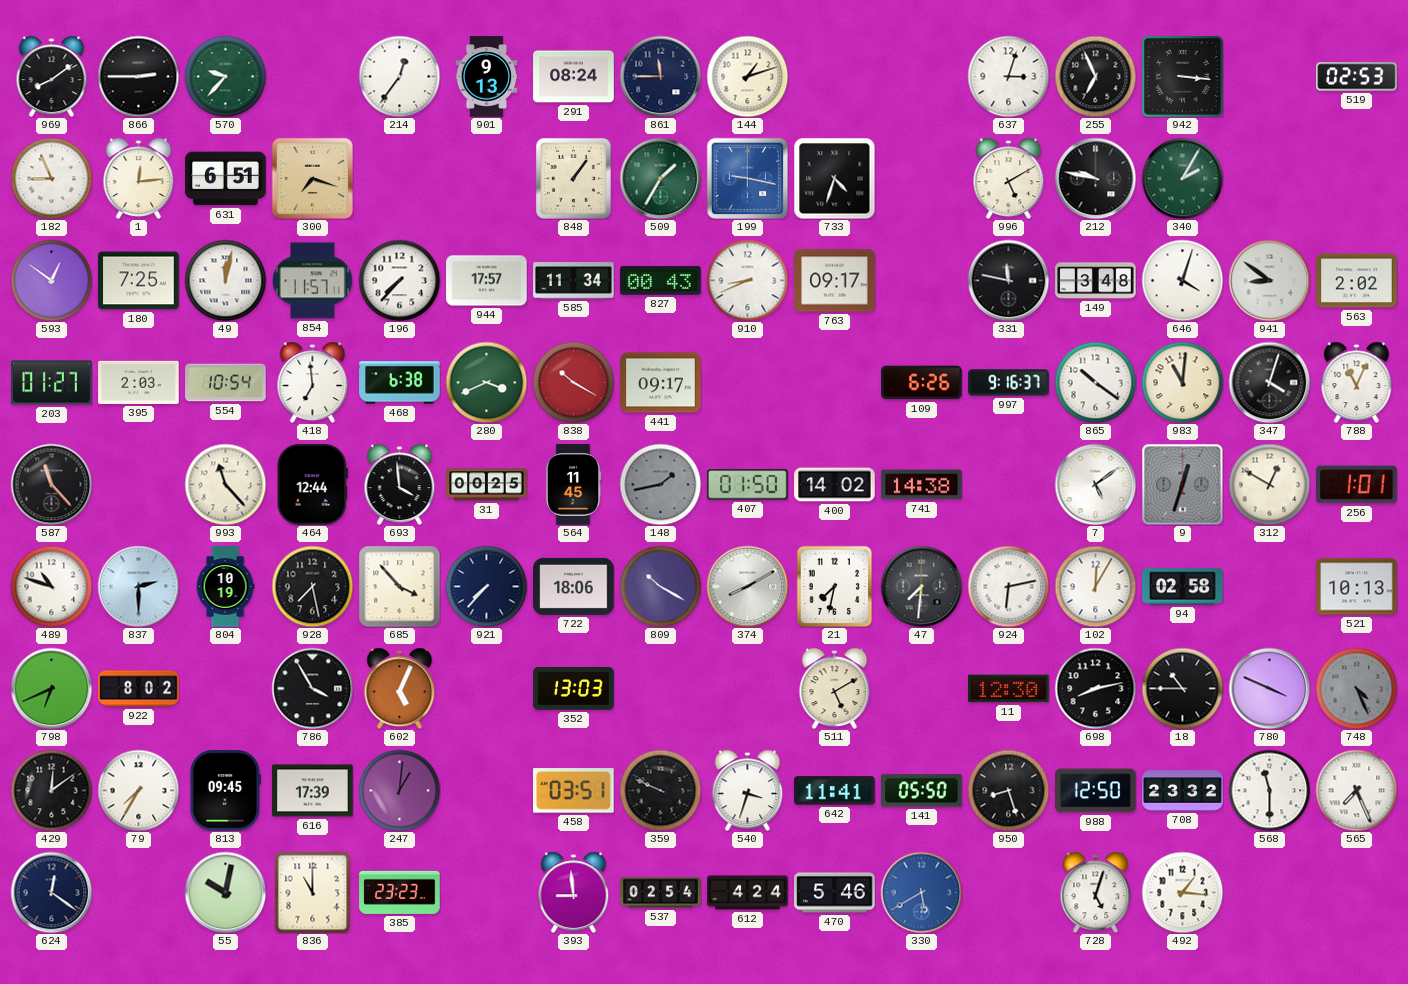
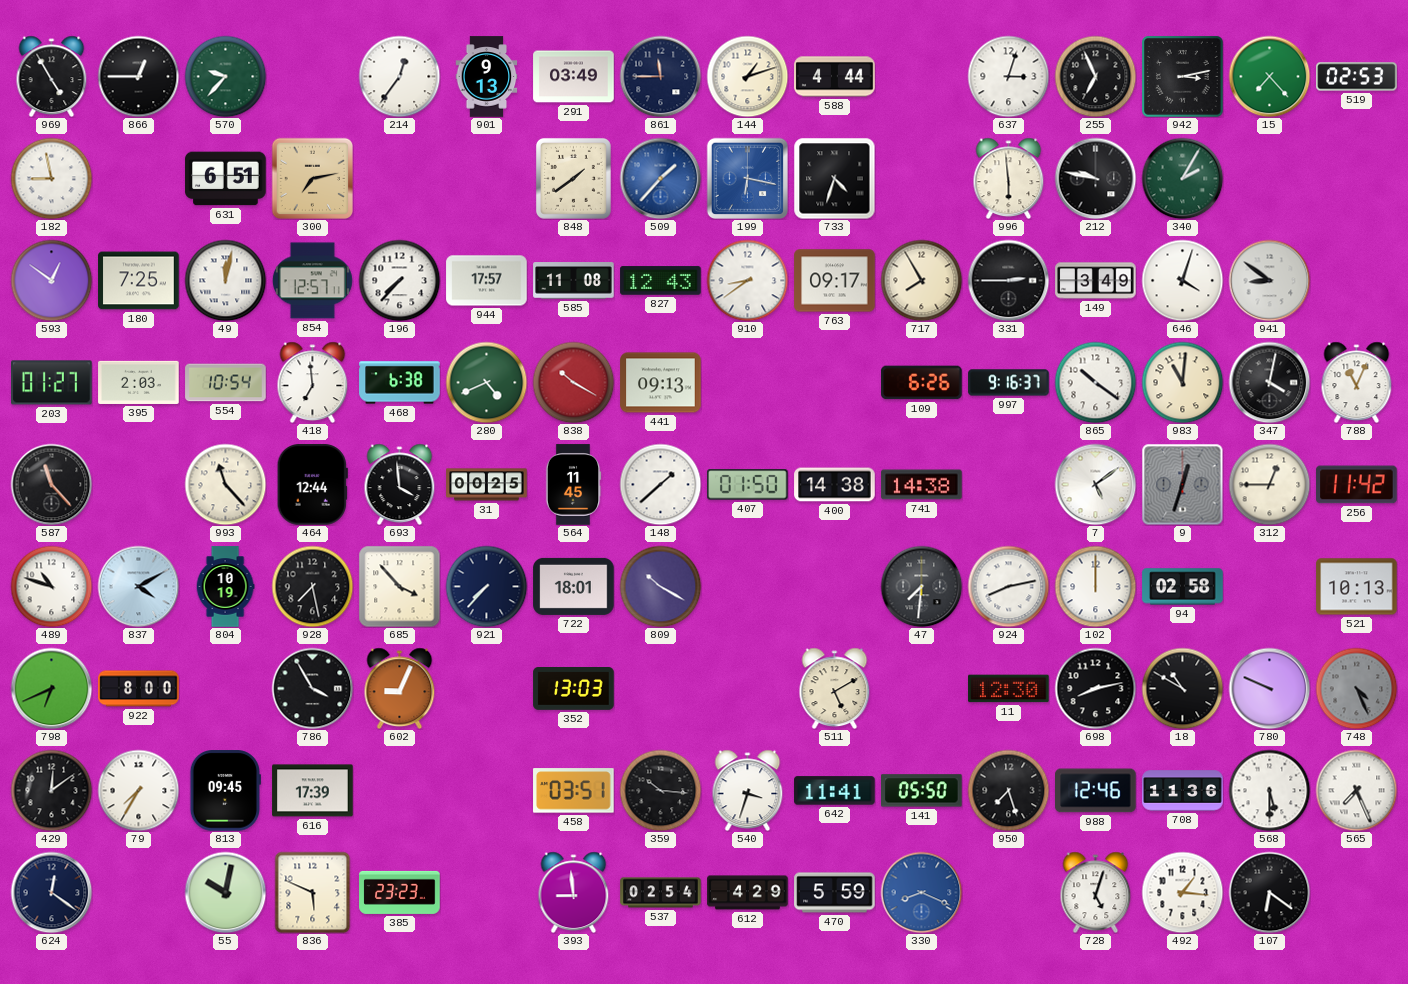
969: 8:09 -> 4:55
866: 2:45 -> 12:45
291: 08:24 -> 03:49
588: none -> 4:44
942: 3:16 -> 3:13
15: none -> 7:23
182: 8:56 -> 8:58
1: 12:14 -> none
300: 7:18 -> 7:13
848: 1:06 -> 1:39
509: 1:35 -> 1:37
509 dial: green -> blue
199: 9:17 -> 6:17
996: 5:10 -> 5:59
854: 11:57 -> 12:57
585: 11:34 -> 11:08
827: 00:43 -> 12:43
910: 8:41 -> 8:39
717: none -> 7:55
331: 11:47 -> 2:45
149: 3:48 -> 3:49
563: 2:02 -> none
280: 3:41 -> 4:41
441: 09:17 -> 09:13
347: 4:03 -> 4:02
148: 1:43 -> 1:38
148 dial: grey -> white
400: 14:02 -> 14:38
312: 12:50 -> 12:45
256: 1:01 -> 11:42
837: 2:30 -> 4:10
722: 18:06 -> 18:01
374: 8:10 -> none
21: 7:32 -> none
924: 6:13 -> 8:13
102: 12:05 -> 12:00
922: 8:02 -> 8:00
602: 5:04 -> 9:04
18: 10:45 -> 10:50
780: 3:49 -> 9:49
247: 1:01 -> none
359: 9:49 -> 10:16
950: 8:27 -> 7:27
988: 12:50 -> 12:46
708: 23:32 -> 11:36
568: 11:30 -> 5:30
836: 11:00 -> 5:49
612: 4:24 -> 4:29
470: 5:46 -> 5:59
330: 5:40 -> 8:19
107: none -> 6:21
